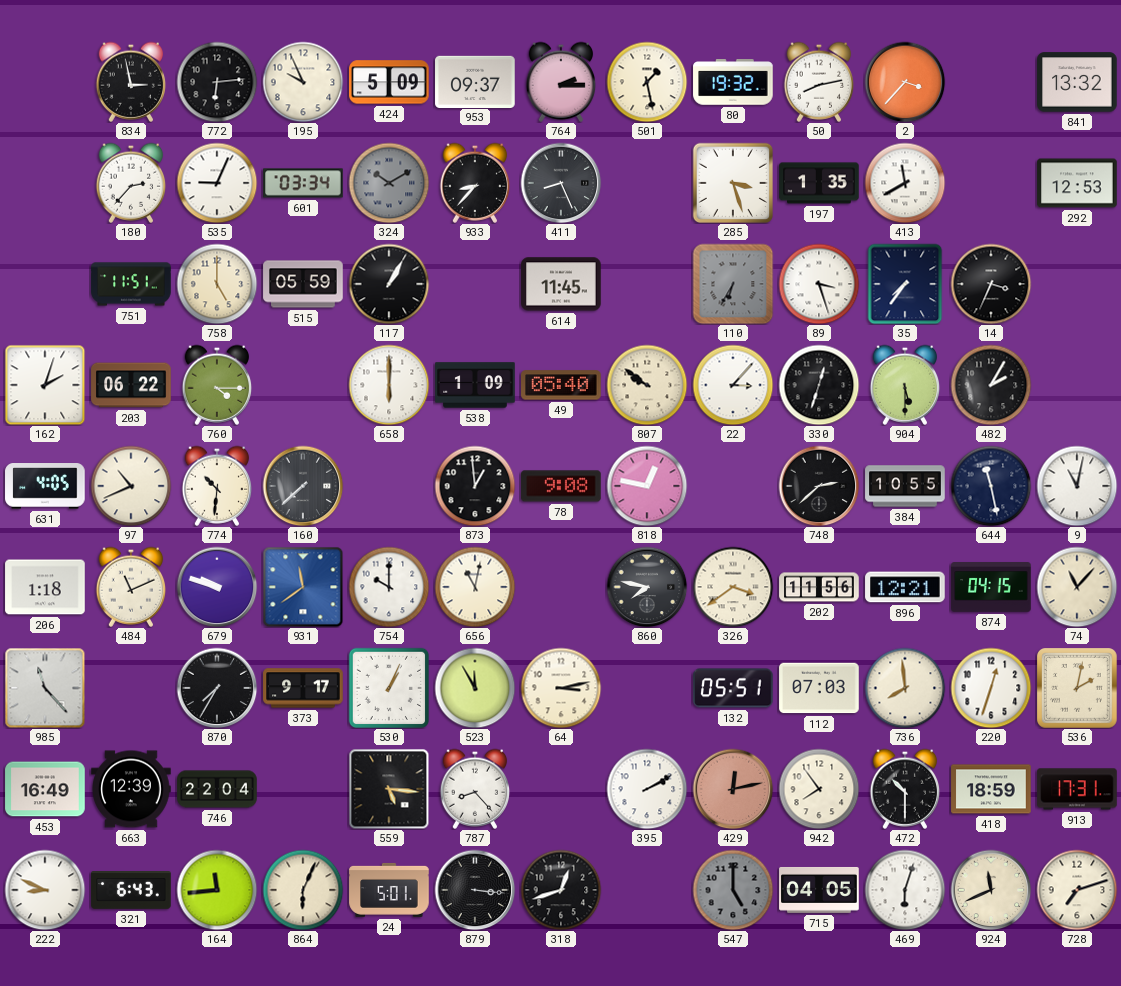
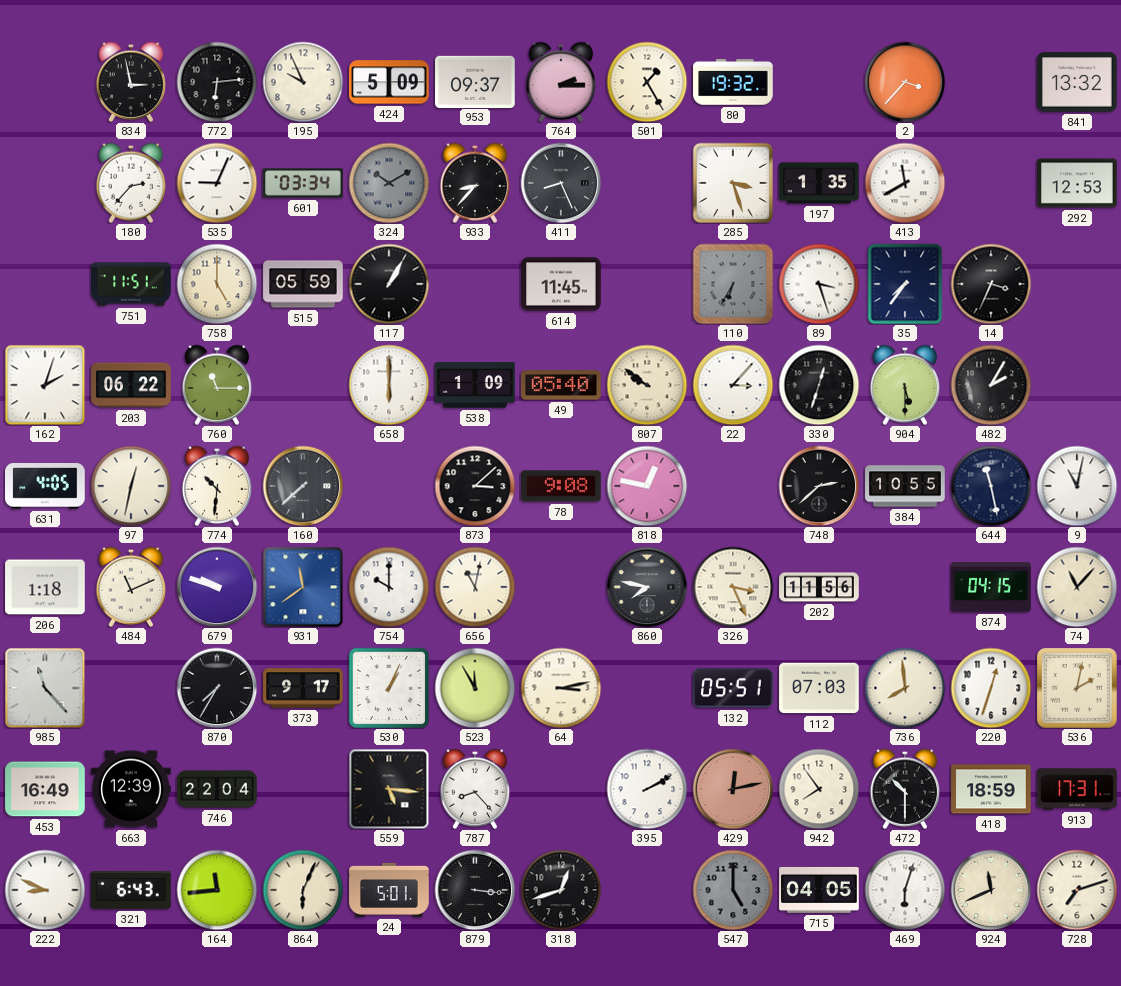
501: 1:28 -> 1:25
50: 8:13 -> none
760: 4:15 -> 11:15
97: 10:41 -> 12:32
873: 12:59 -> 3:08
326: 3:39 -> 3:26
896: 12:21 -> none
